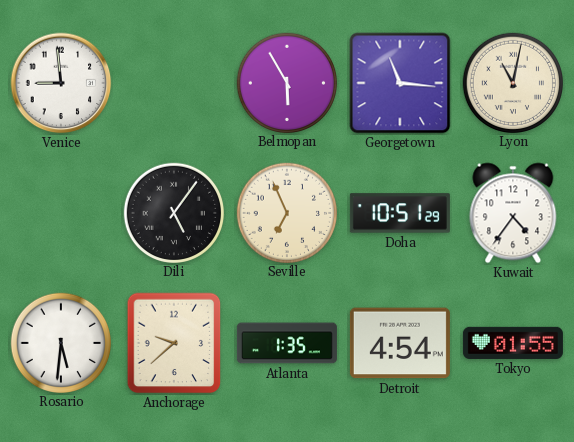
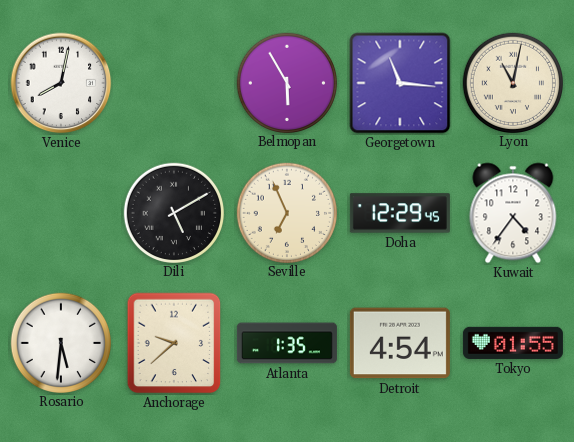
Venice: 8:59 -> 8:02
Dili: 5:06 -> 5:10
Doha: 10:51 -> 12:29
